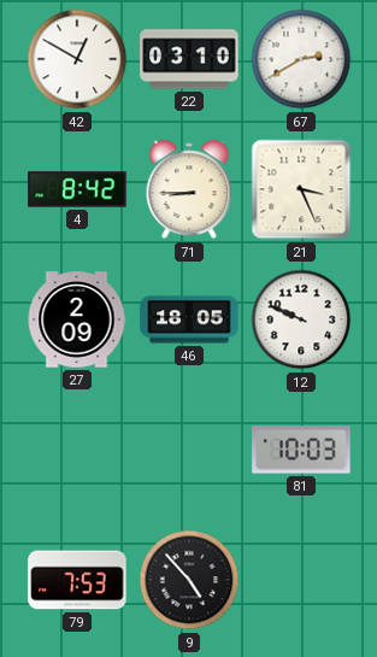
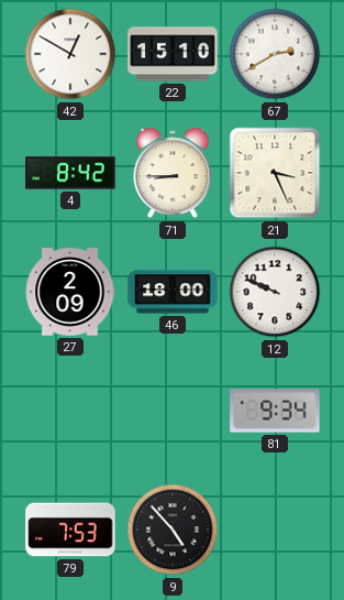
22: 03:10 -> 15:10
46: 18:05 -> 18:00
81: 10:03 -> 9:34
